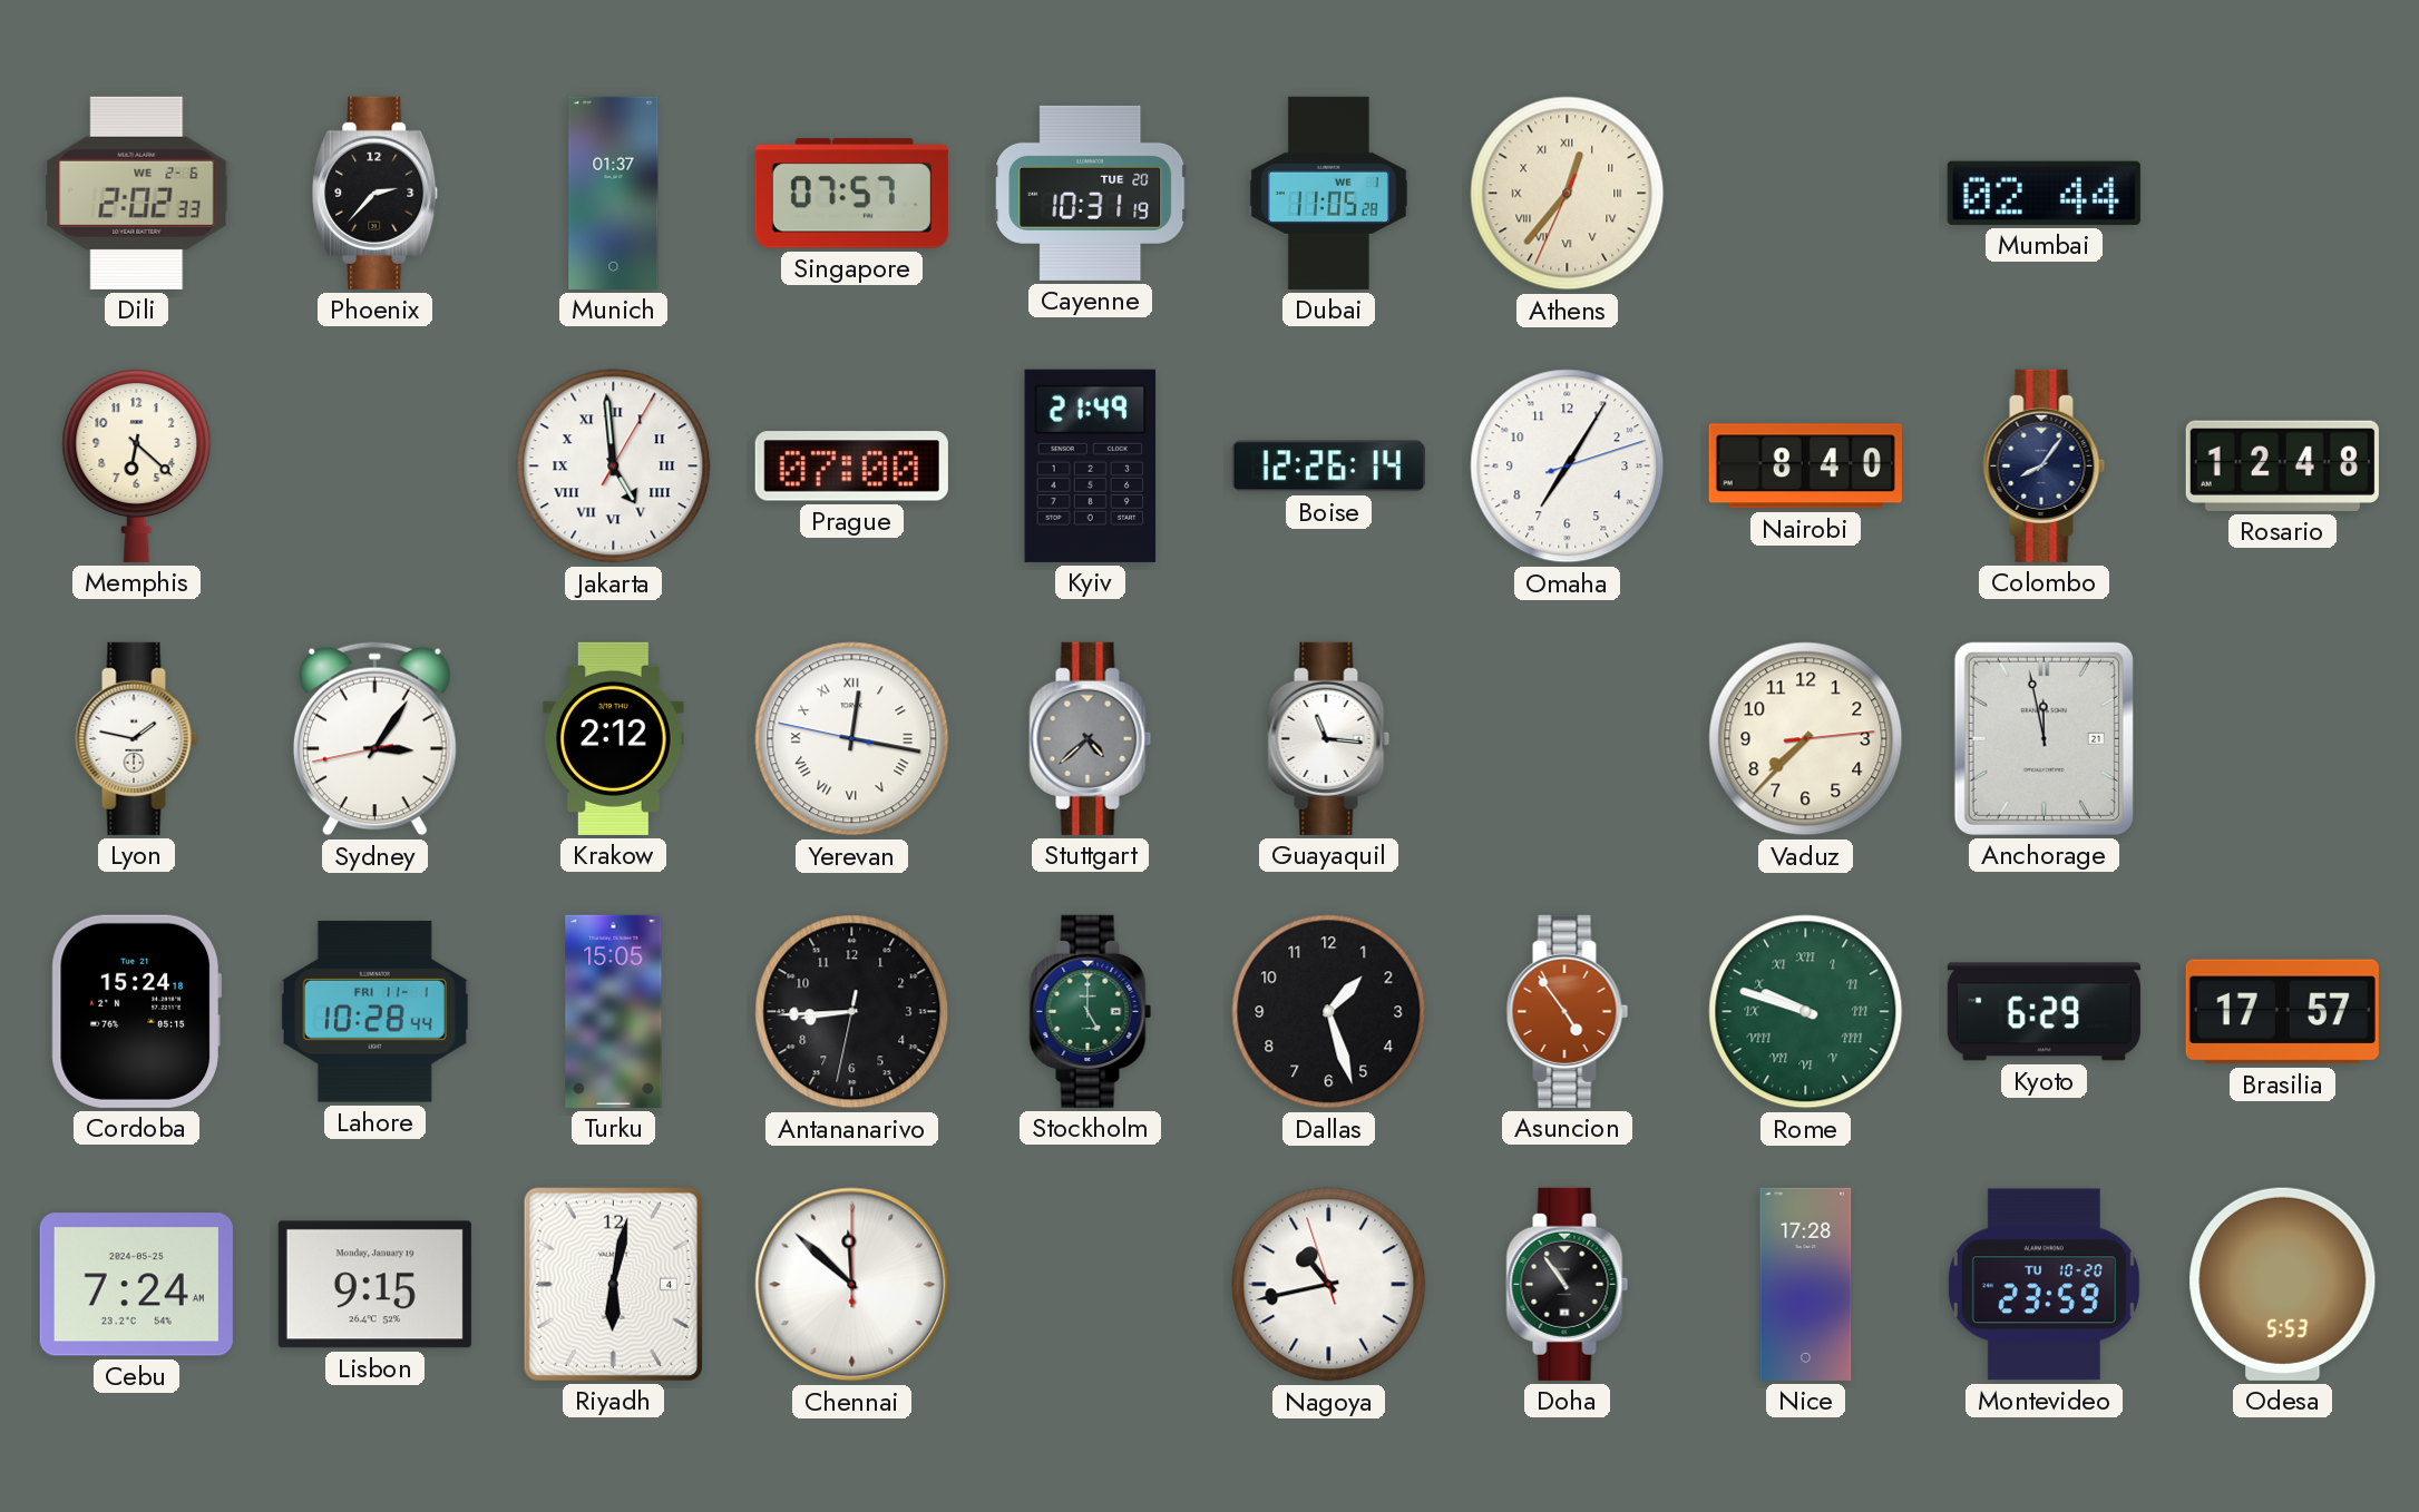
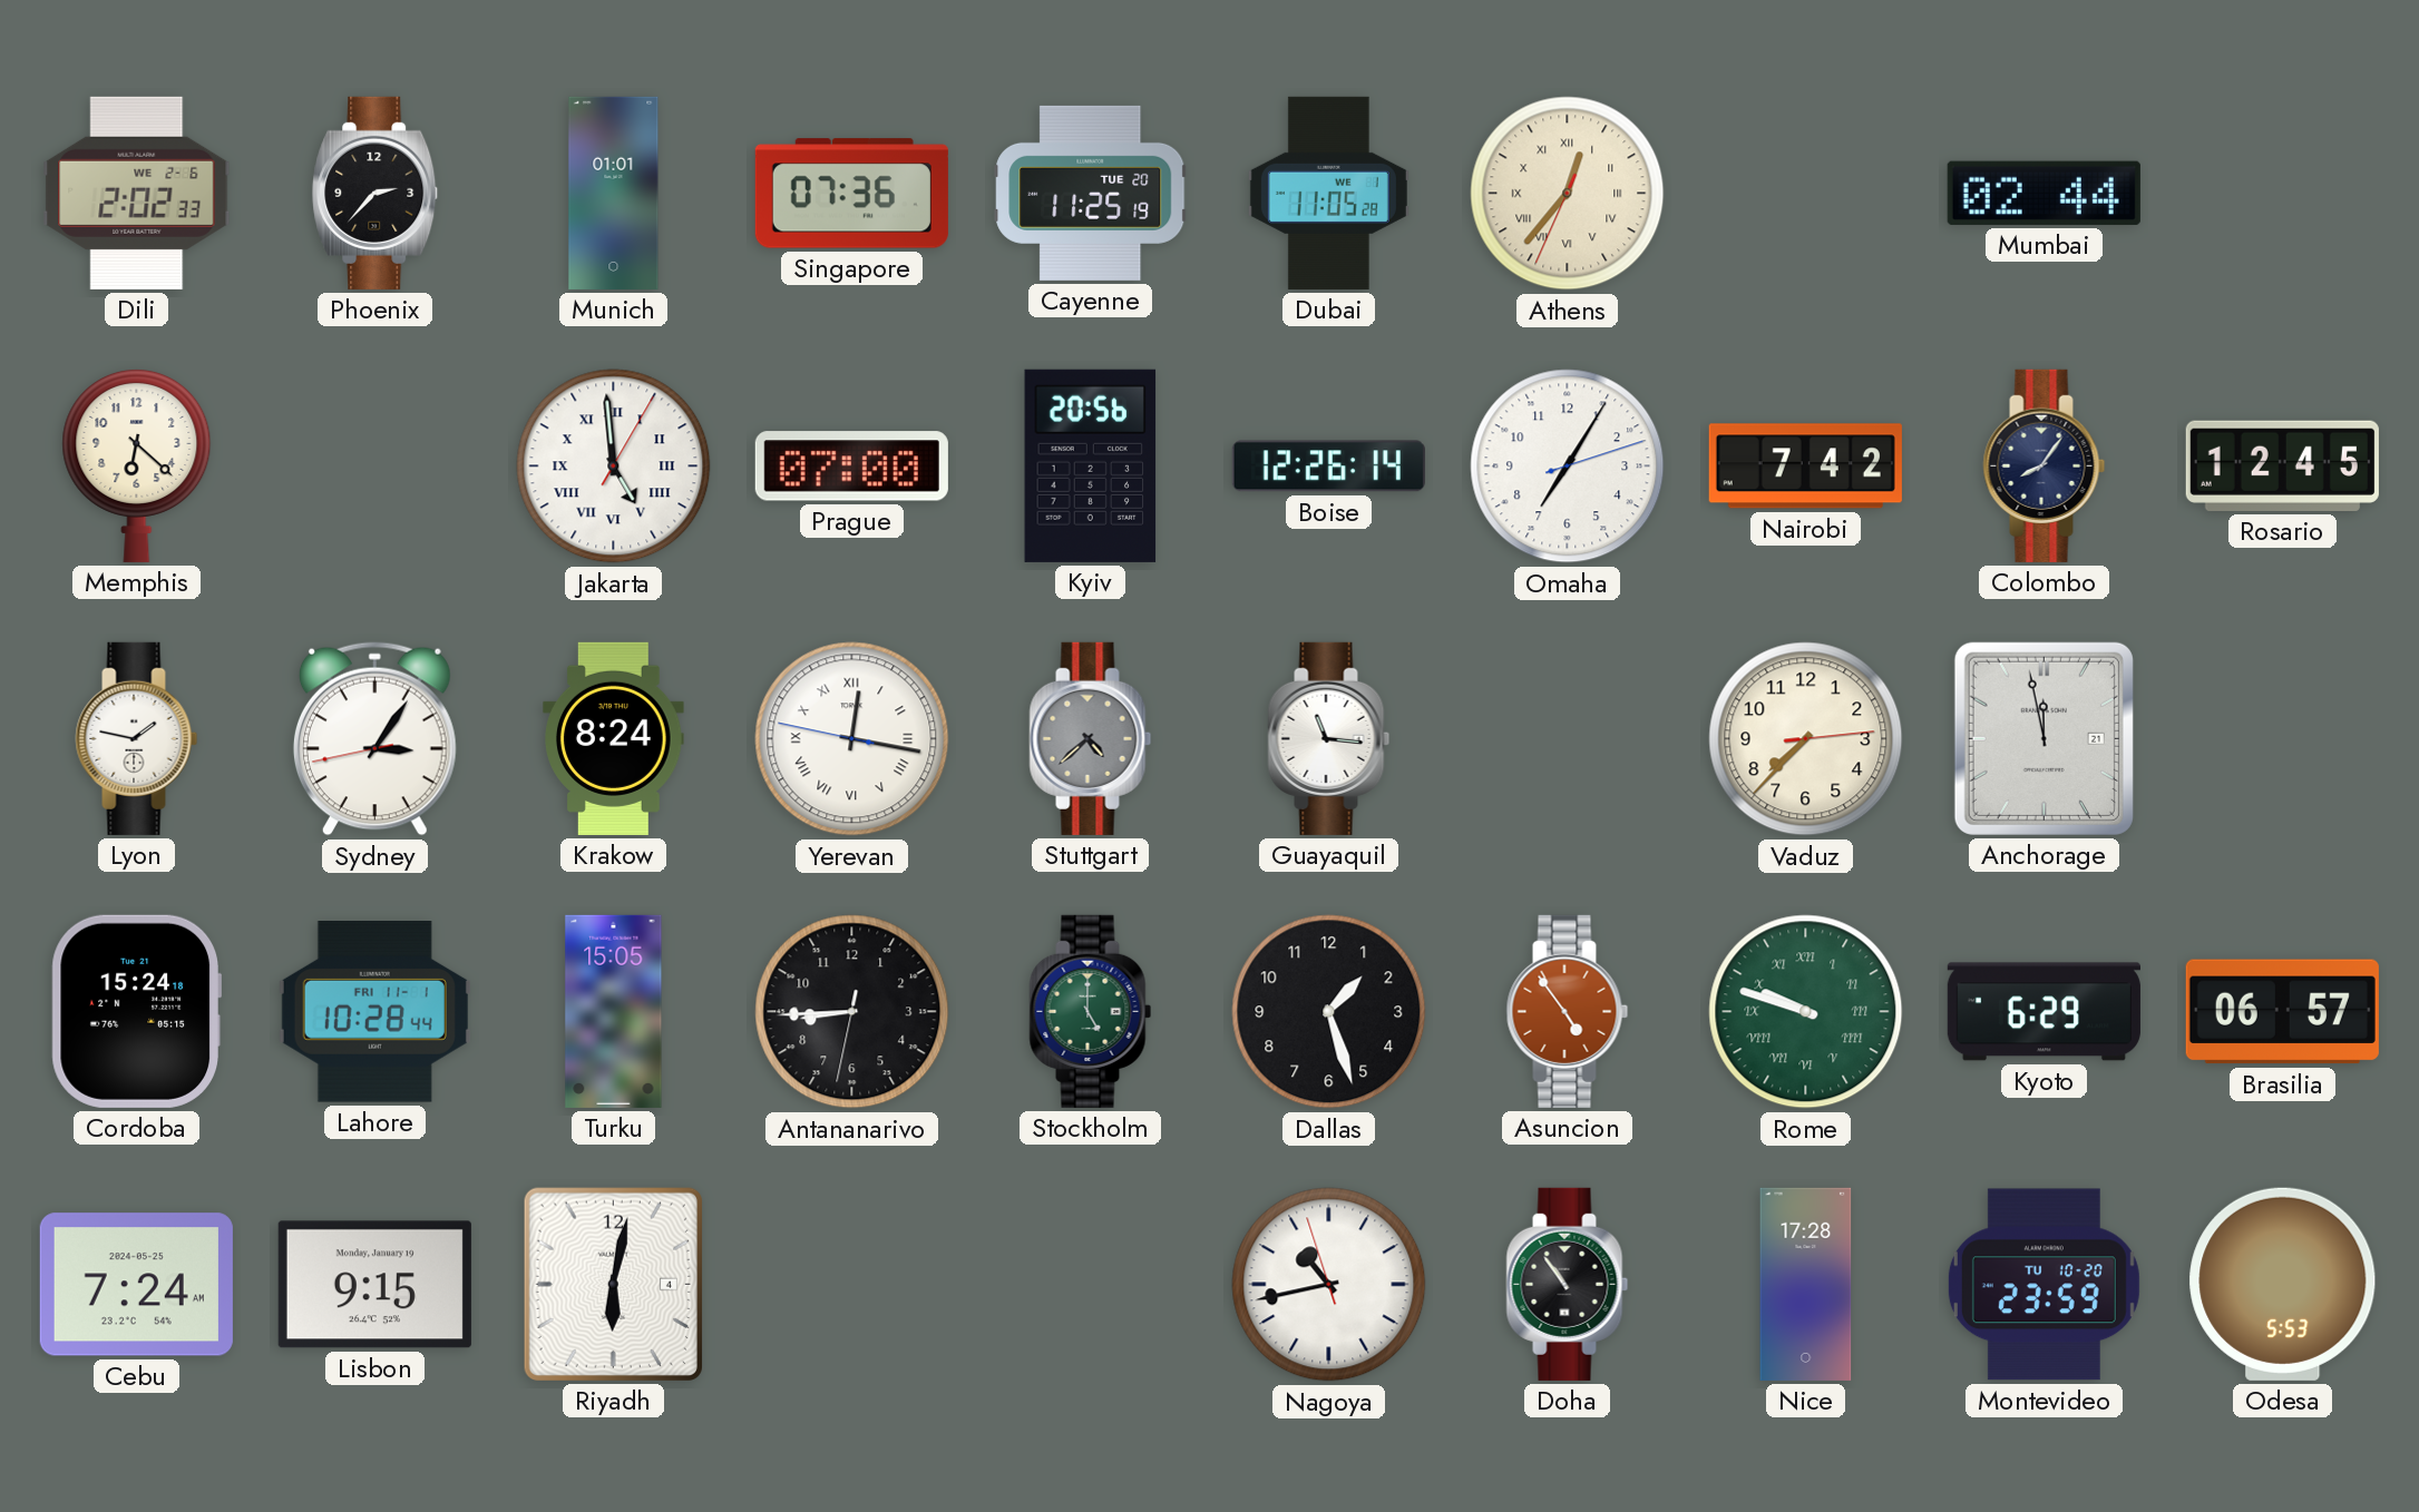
Munich: 01:37 -> 01:01
Singapore: 07:57 -> 07:36
Cayenne: 10:31 -> 11:25
Kyiv: 21:49 -> 20:56
Nairobi: 8:40 -> 7:42
Rosario: 12:48 -> 12:45
Krakow: 2:12 -> 8:24
Brasilia: 17:57 -> 06:57
Chennai: 11:52 -> none
